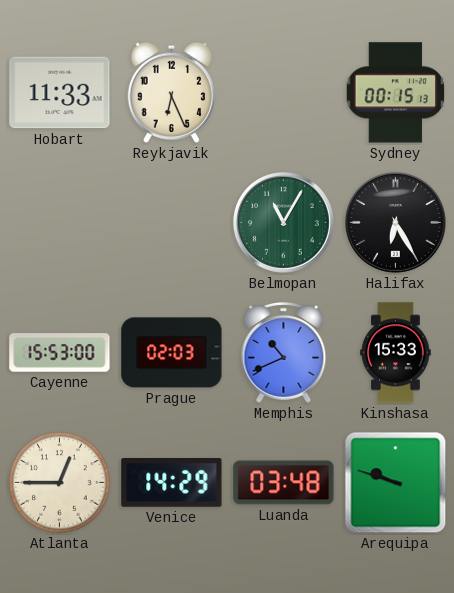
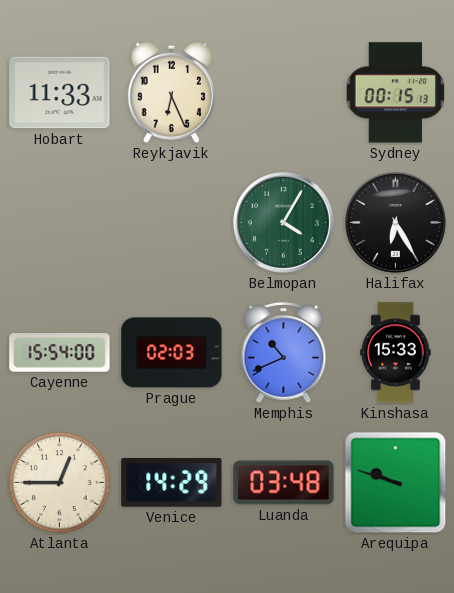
Belmopan: 11:05 -> 4:05
Cayenne: 15:53 -> 15:54
